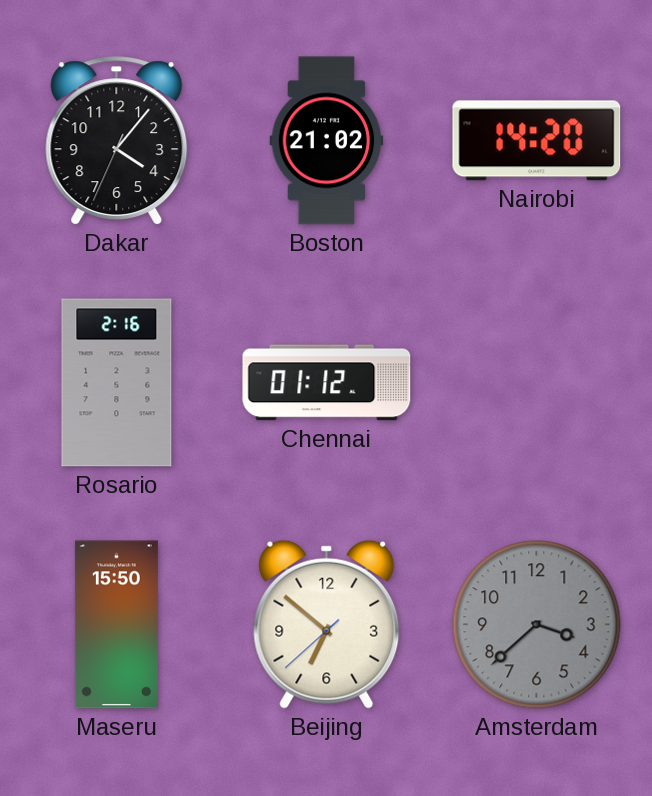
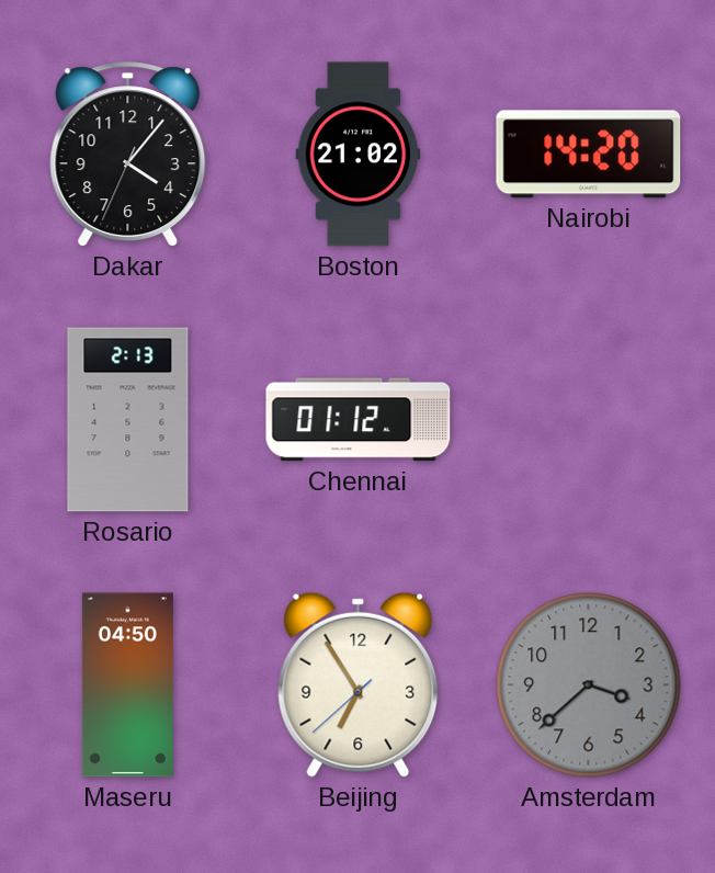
Rosario: 2:16 -> 2:13
Maseru: 15:50 -> 04:50
Beijing: 6:51 -> 6:54
